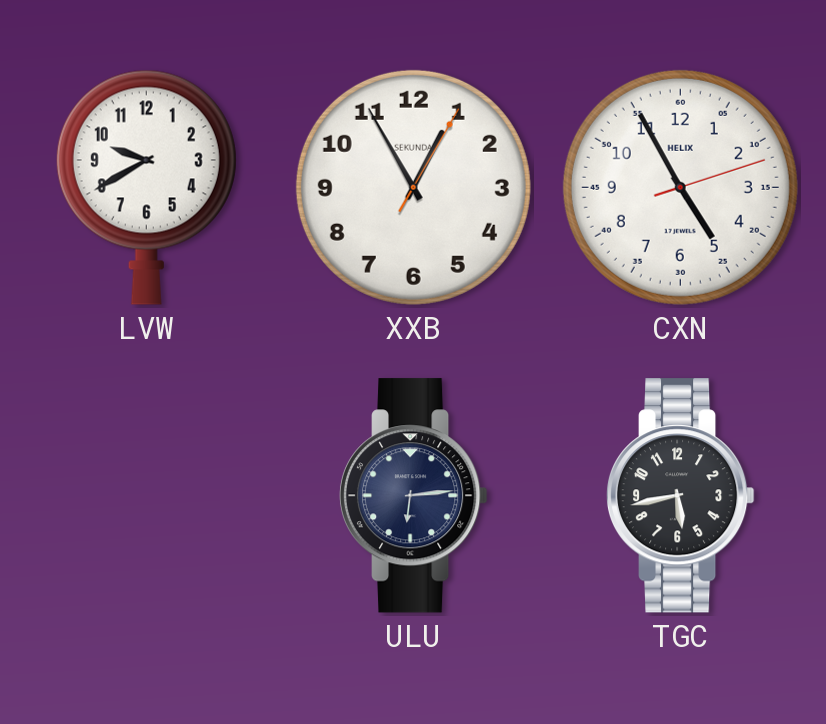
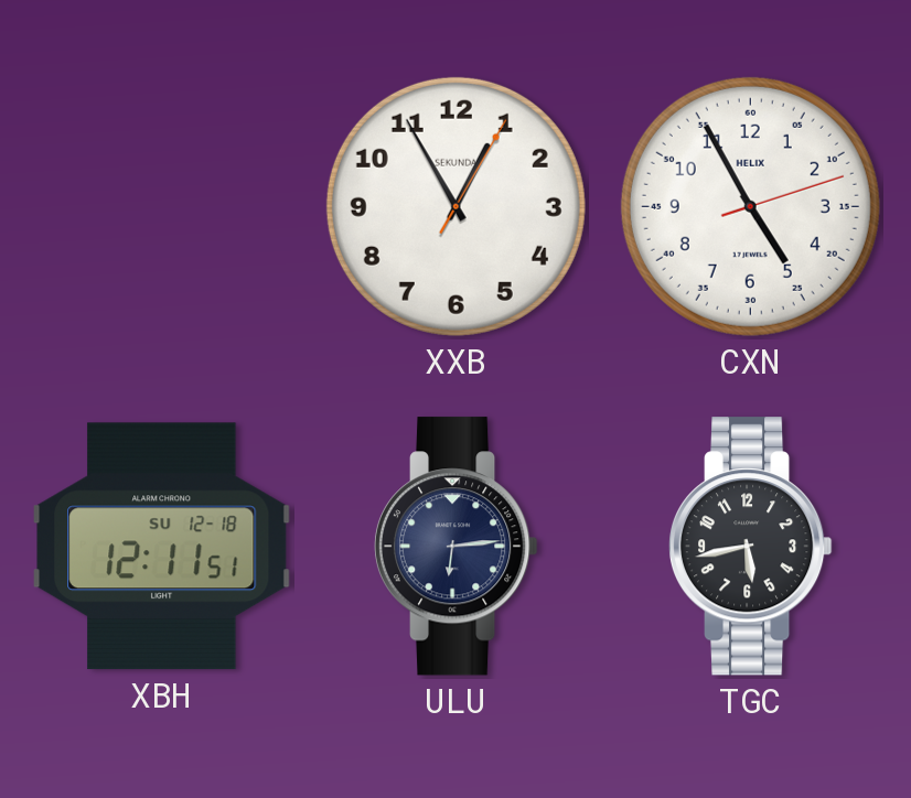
LVW: 9:40 -> none
XBH: none -> 12:11
